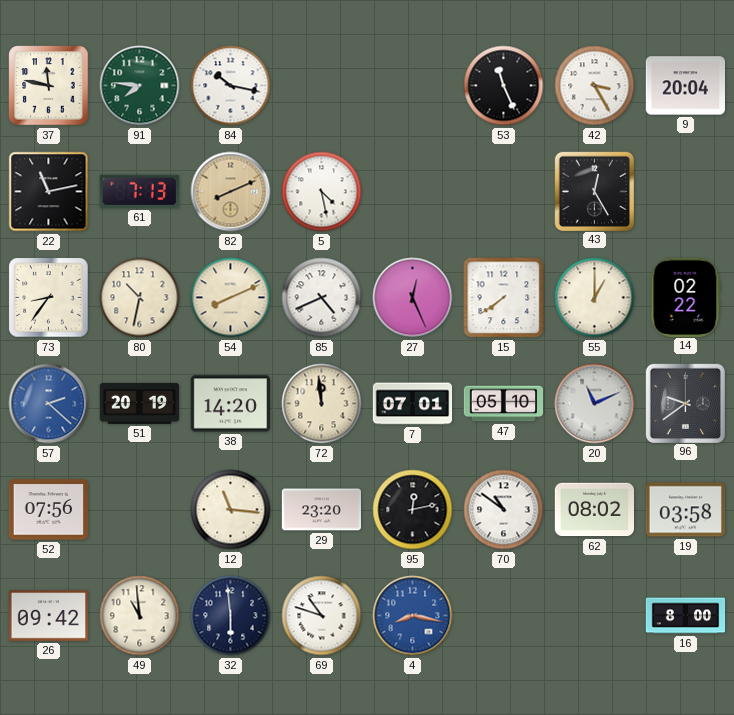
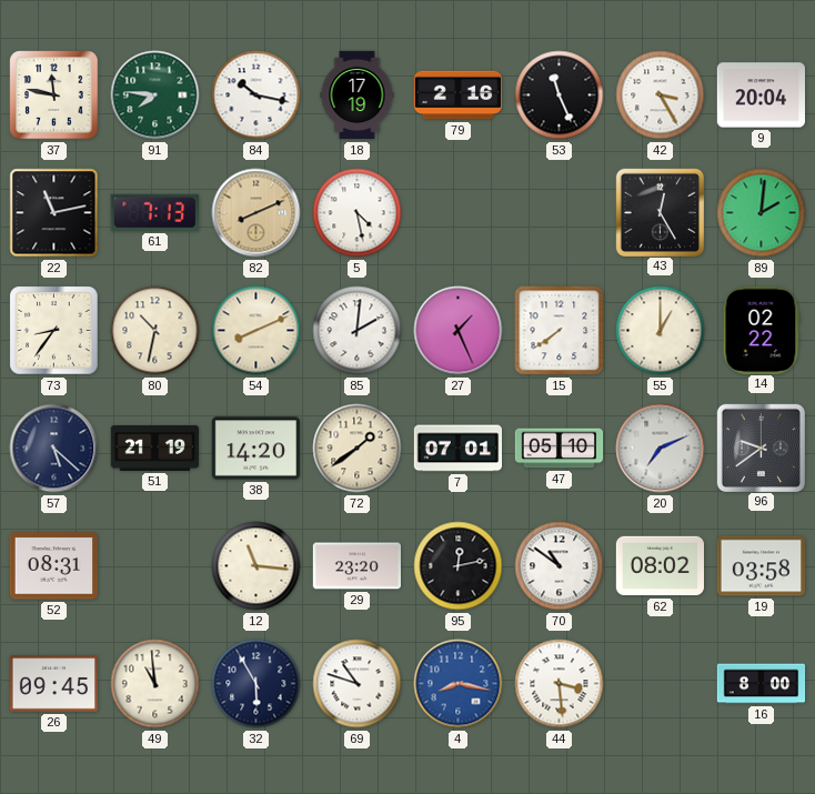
18: none -> 17:19
79: none -> 2:16
89: none -> 2:01
85: 4:41 -> 2:01
27: 12:26 -> 1:26
57: 2:22 -> 5:22
57 dial: blue -> navy
51: 20:19 -> 21:19
72: 11:59 -> 1:39
20: 11:11 -> 7:11
52: 07:56 -> 08:31
26: 09:42 -> 09:45
32: 5:59 -> 5:55
44: none -> 3:29
